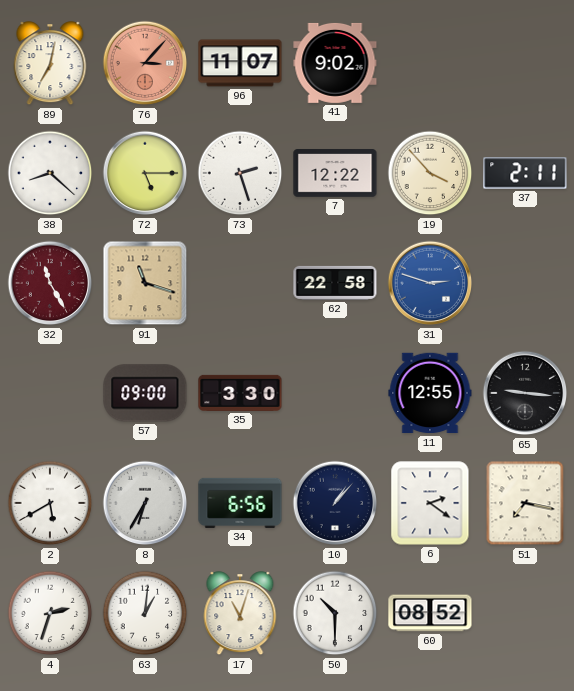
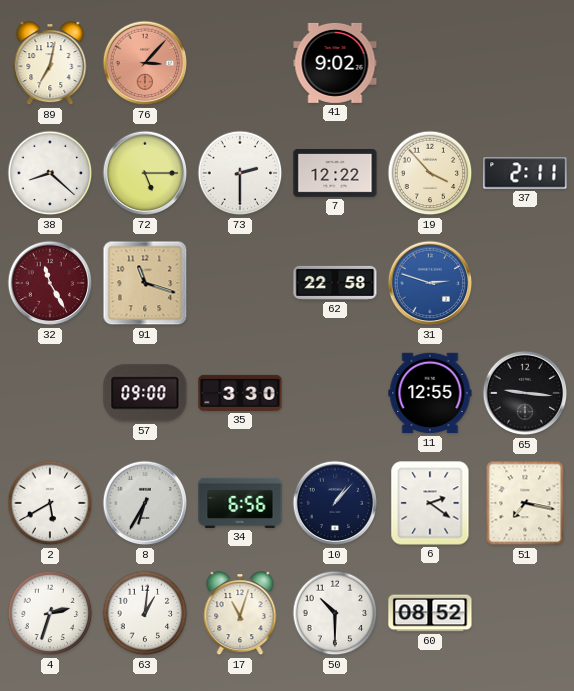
96: 11:07 -> none
73: 2:27 -> 2:30
